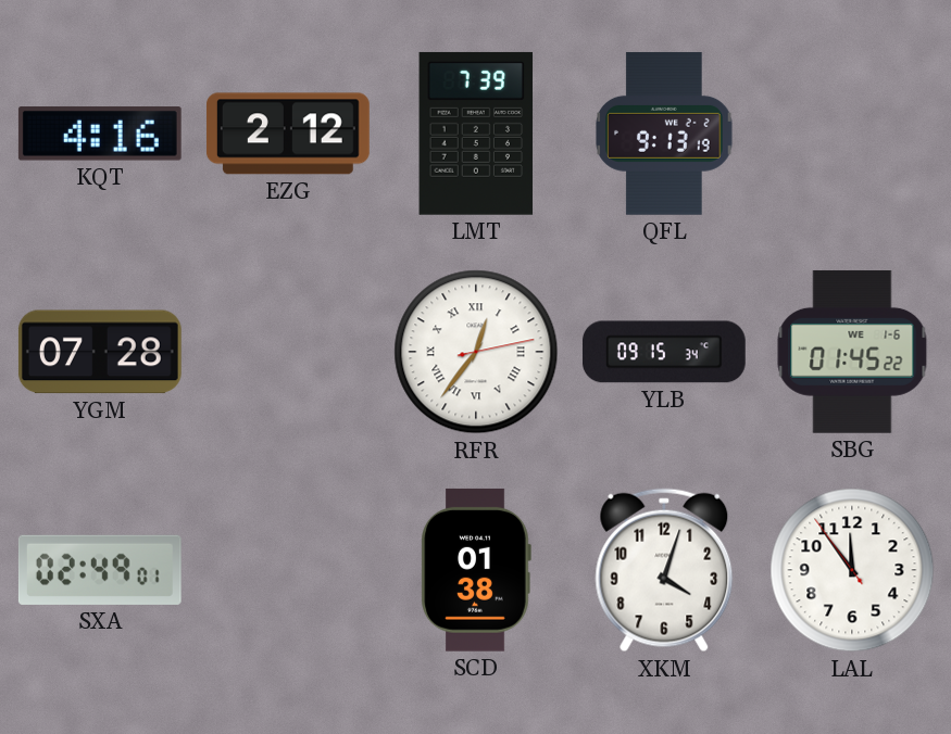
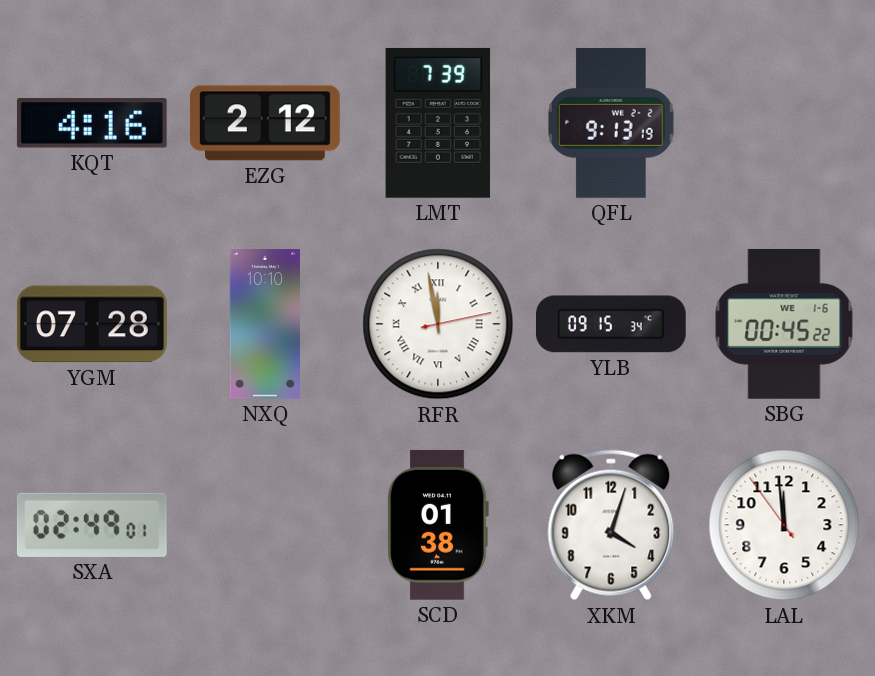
NXQ: none -> 10:10
RFR: 12:36 -> 11:58
SBG: 01:45 -> 00:45
LAL: 11:53 -> 11:58
